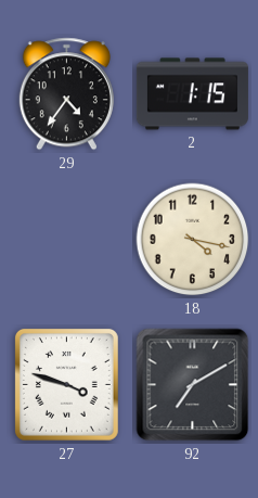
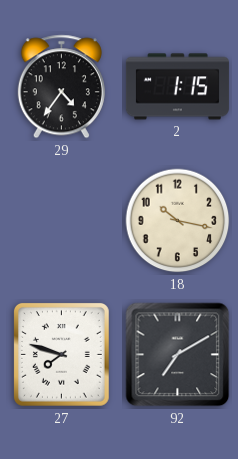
18: 4:17 -> 10:17
27: 3:48 -> 7:48
